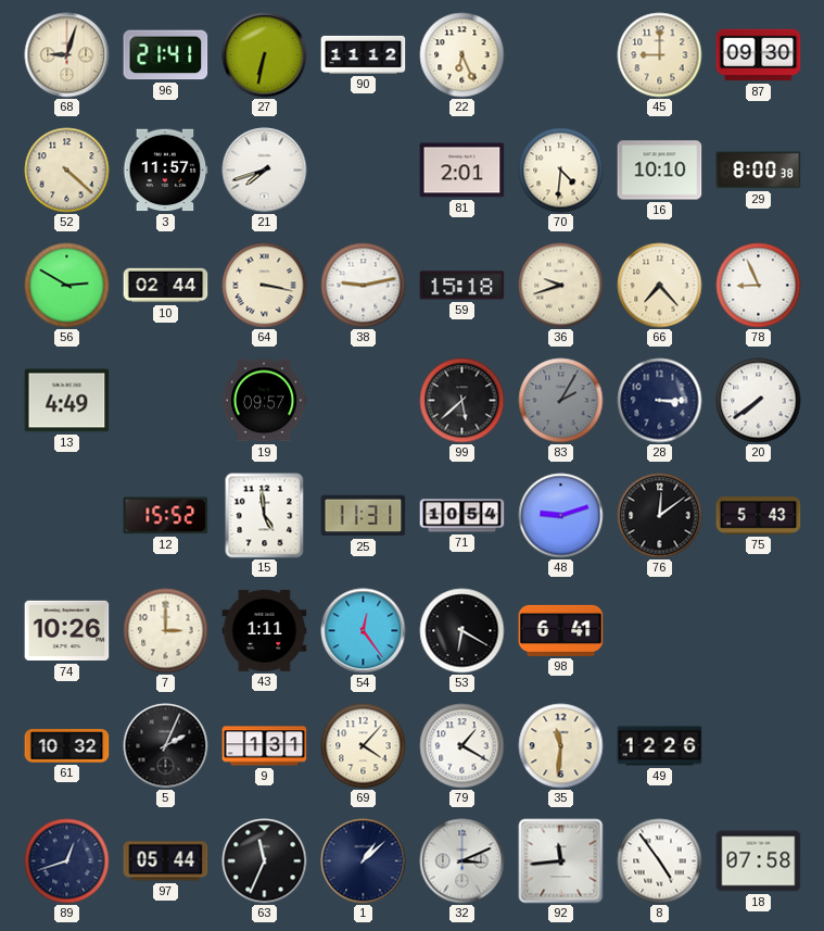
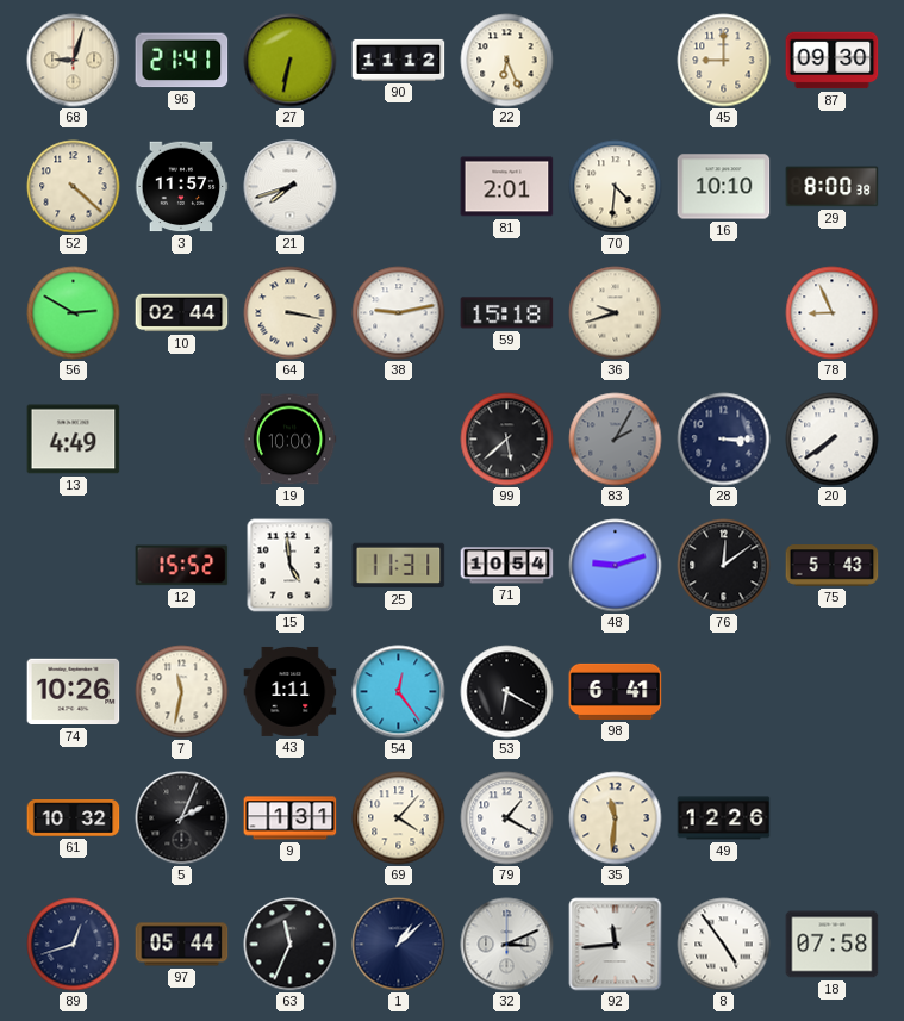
66: 7:23 -> none
19: 09:57 -> 10:00
7: 3:00 -> 11:32
